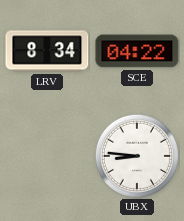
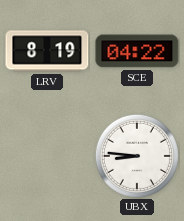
LRV: 8:34 -> 8:19
